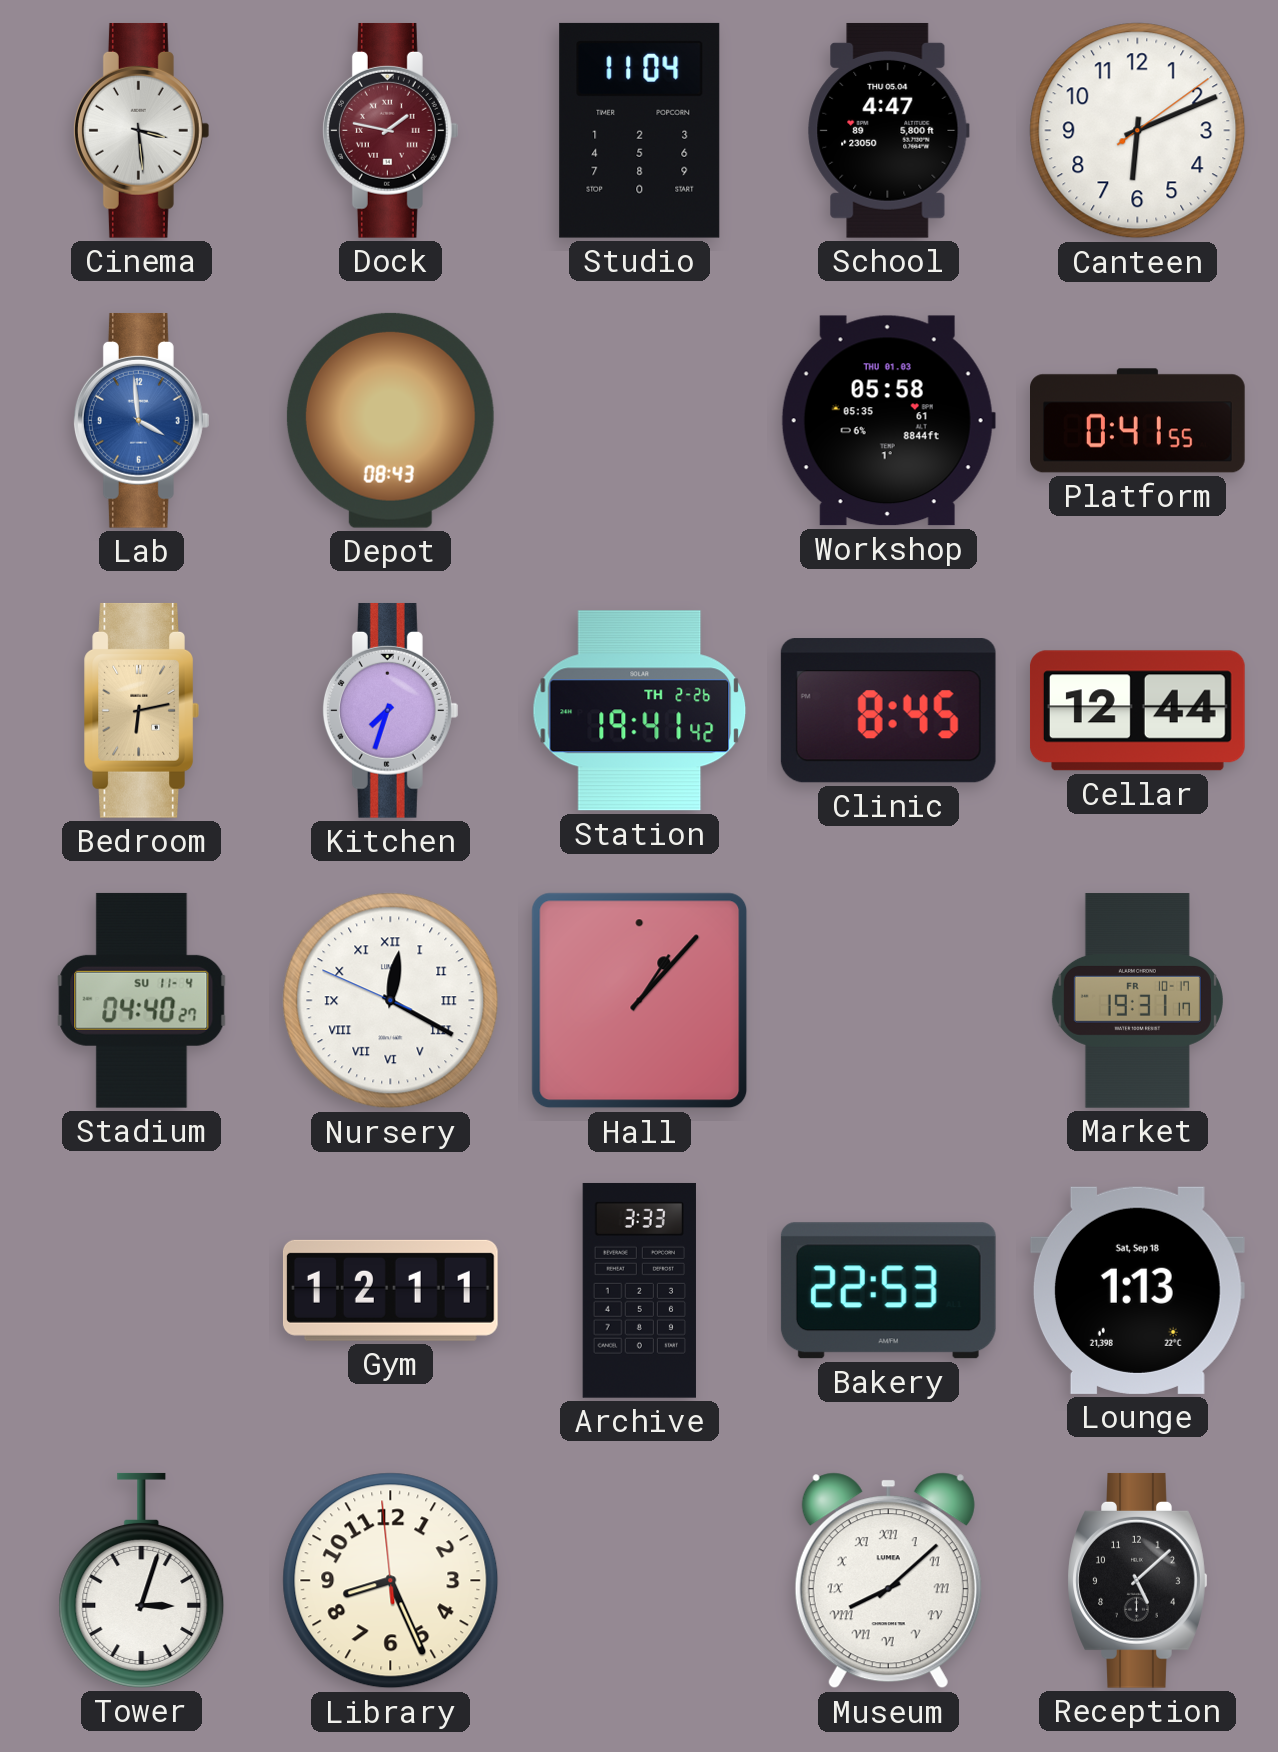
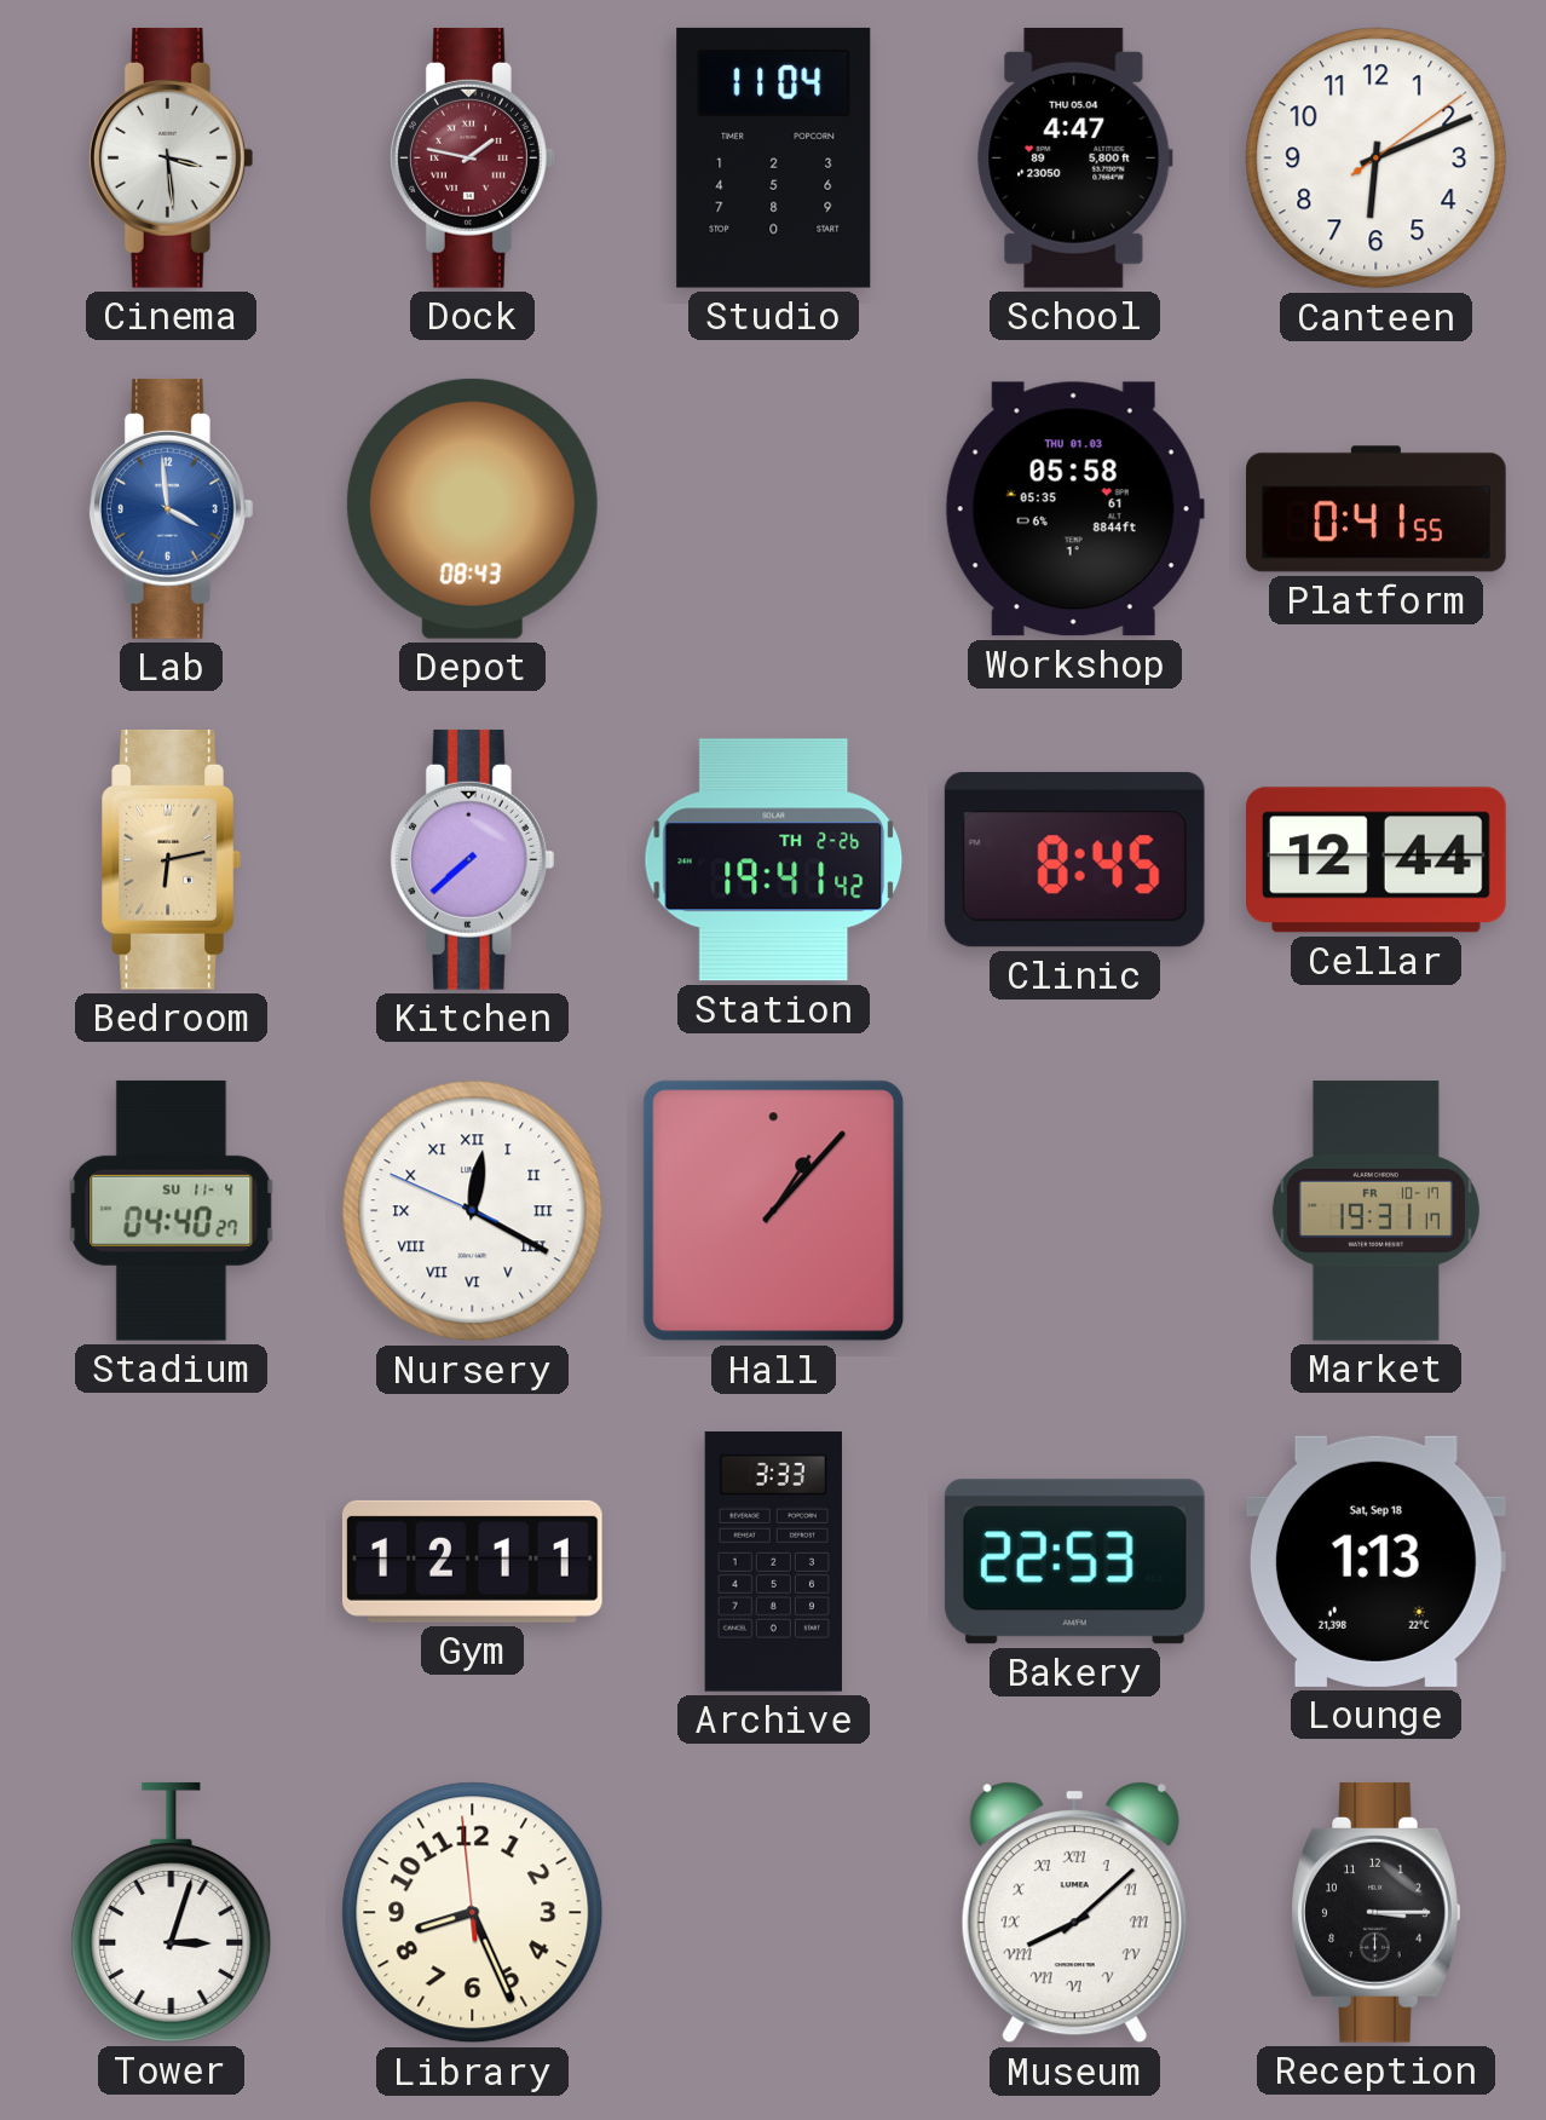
Kitchen: 7:33 -> 7:38
Reception: 5:08 -> 3:15
